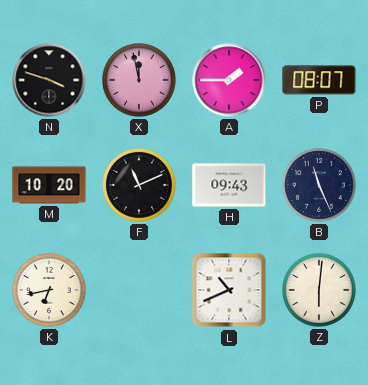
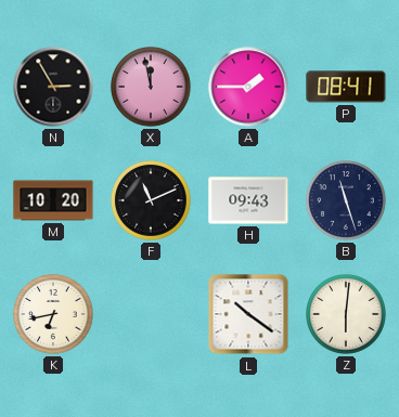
N: 3:48 -> 2:55
P: 08:07 -> 08:41
B: 11:26 -> 11:27
L: 10:41 -> 10:21
